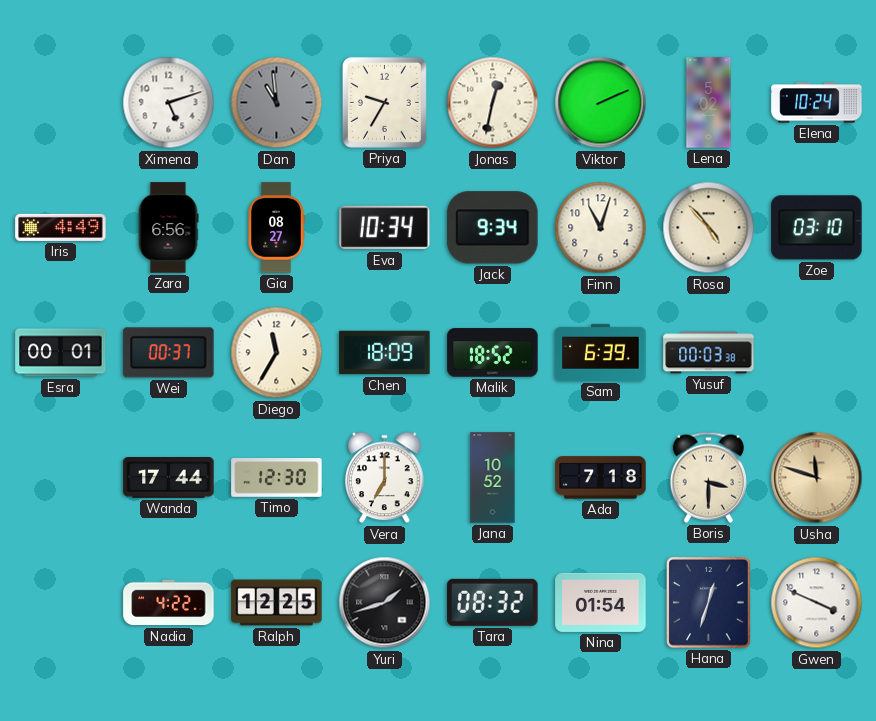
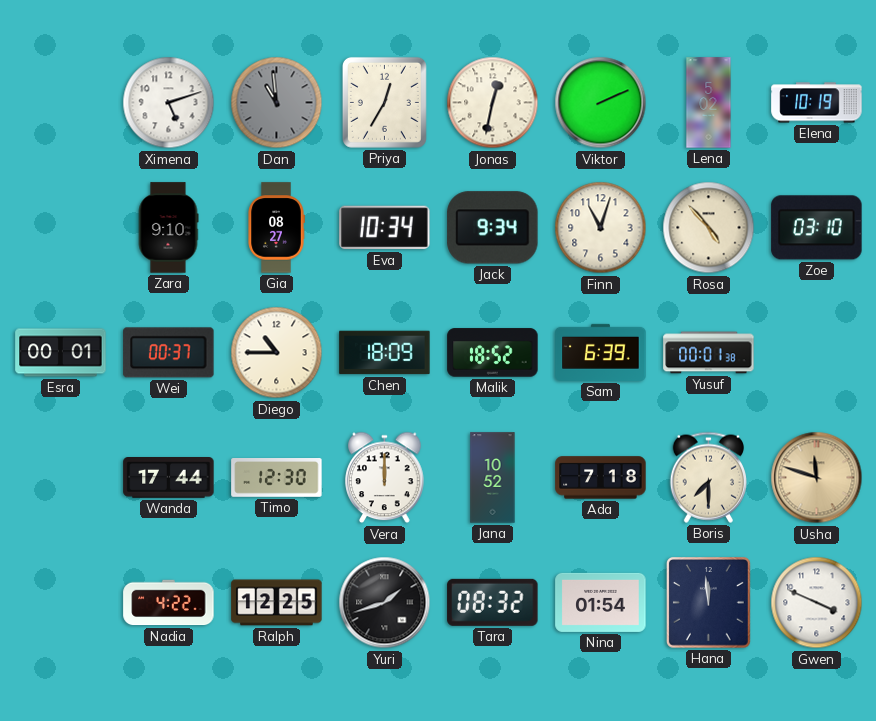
Priya: 9:35 -> 12:35
Elena: 10:24 -> 10:19
Iris: 4:49 -> none
Zara: 6:56 -> 9:10
Diego: 11:35 -> 10:45
Yusuf: 00:03 -> 00:01
Vera: 7:00 -> 12:00
Boris: 3:30 -> 7:30
Hana: 12:33 -> 11:59
